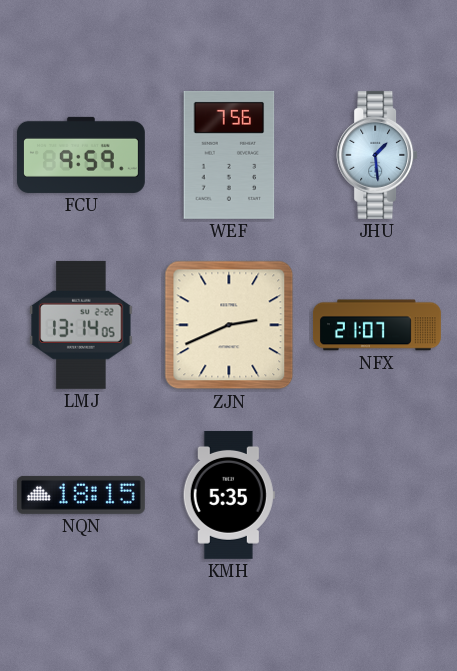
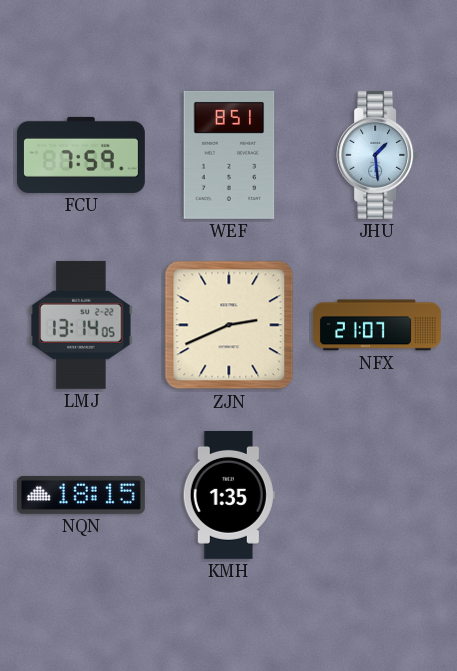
FCU: 9:59 -> 7:59
WEF: 7:56 -> 8:51
KMH: 5:35 -> 1:35
